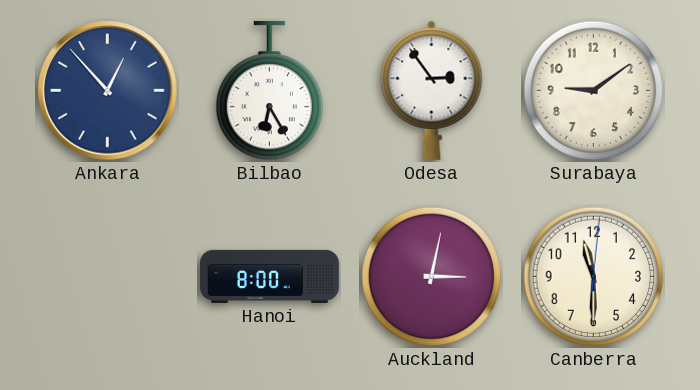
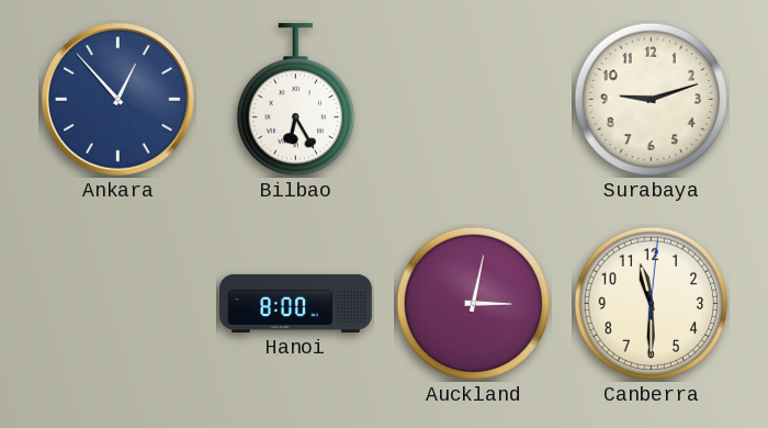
Odesa: 2:54 -> none
Surabaya: 9:09 -> 9:12
